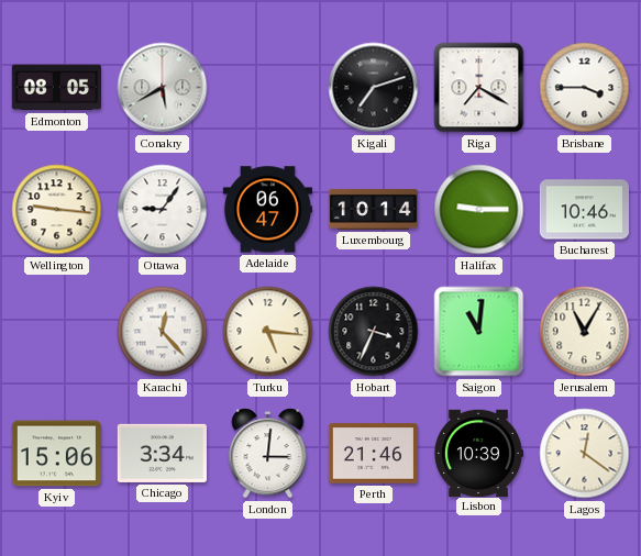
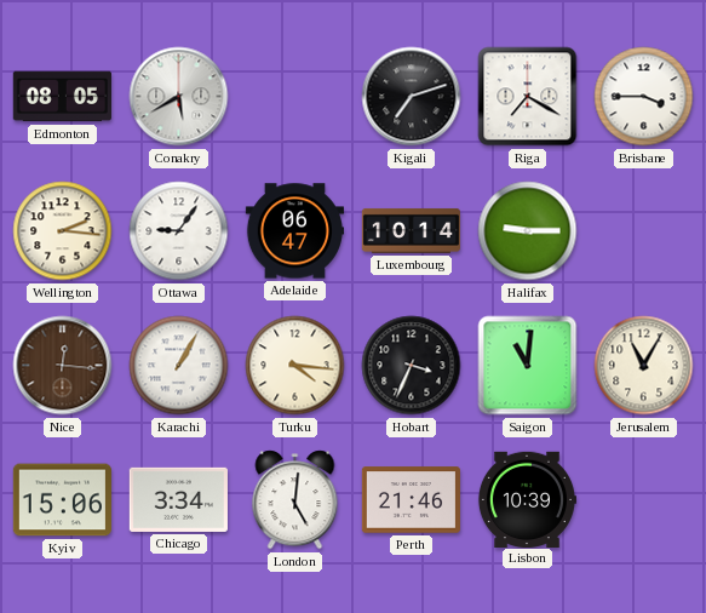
Wellington: 9:16 -> 2:16
Bucharest: 10:46 -> none
Nice: none -> 12:16
Karachi: 12:23 -> 1:05
Turku: 5:16 -> 4:16
London: 3:01 -> 5:01
Lagos: 12:21 -> none
